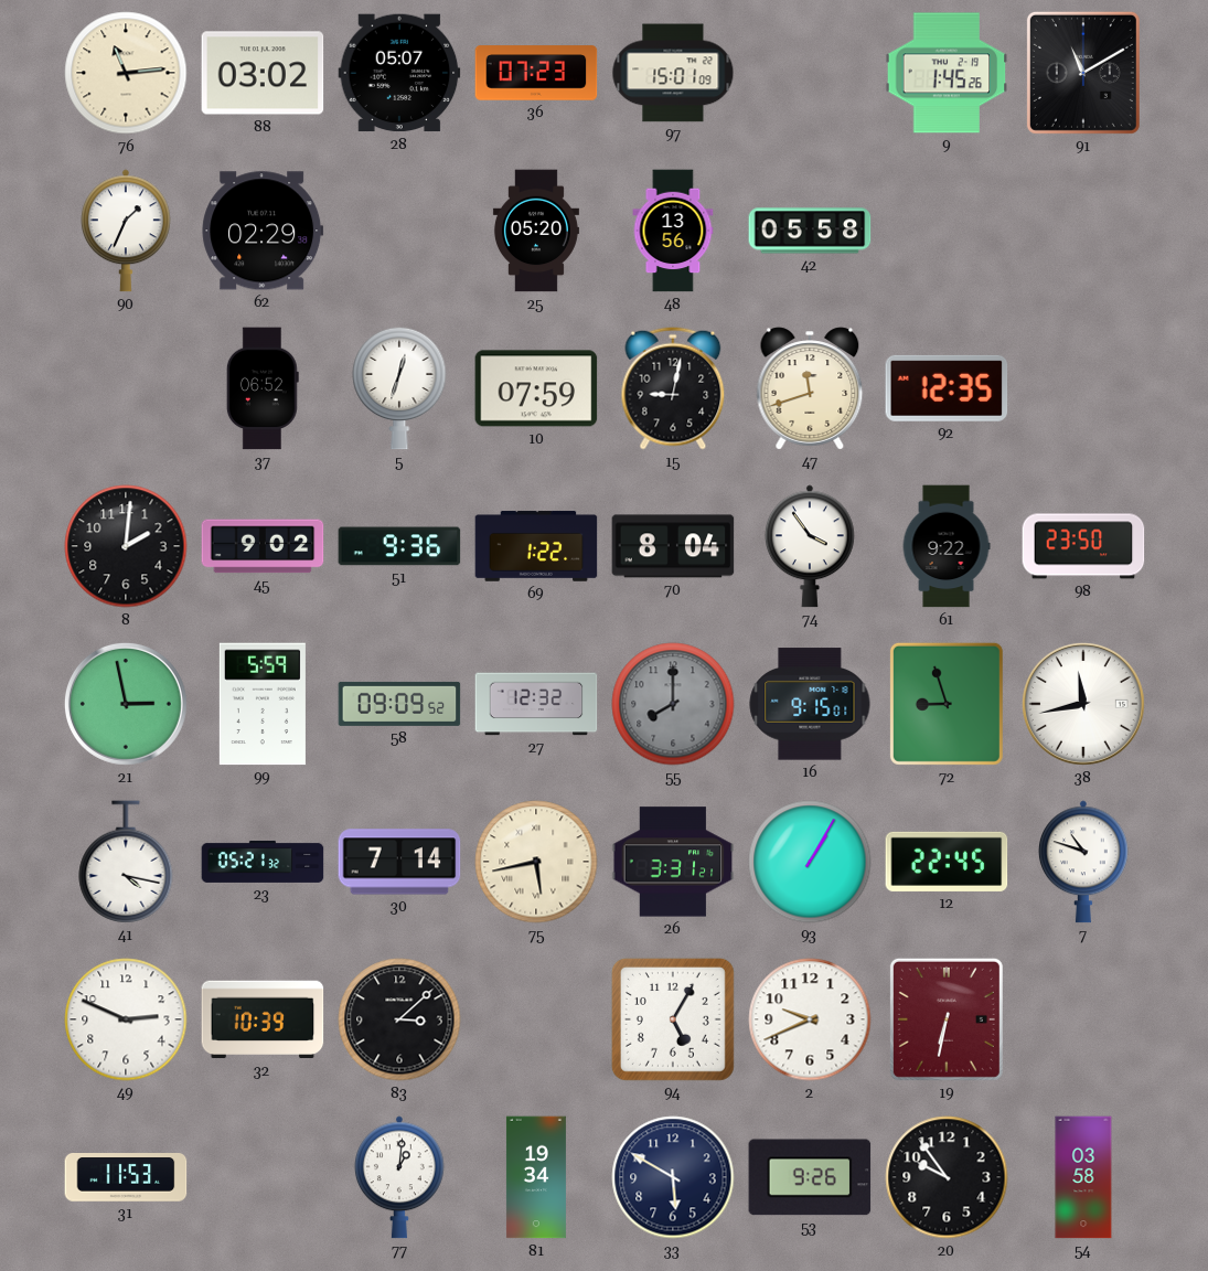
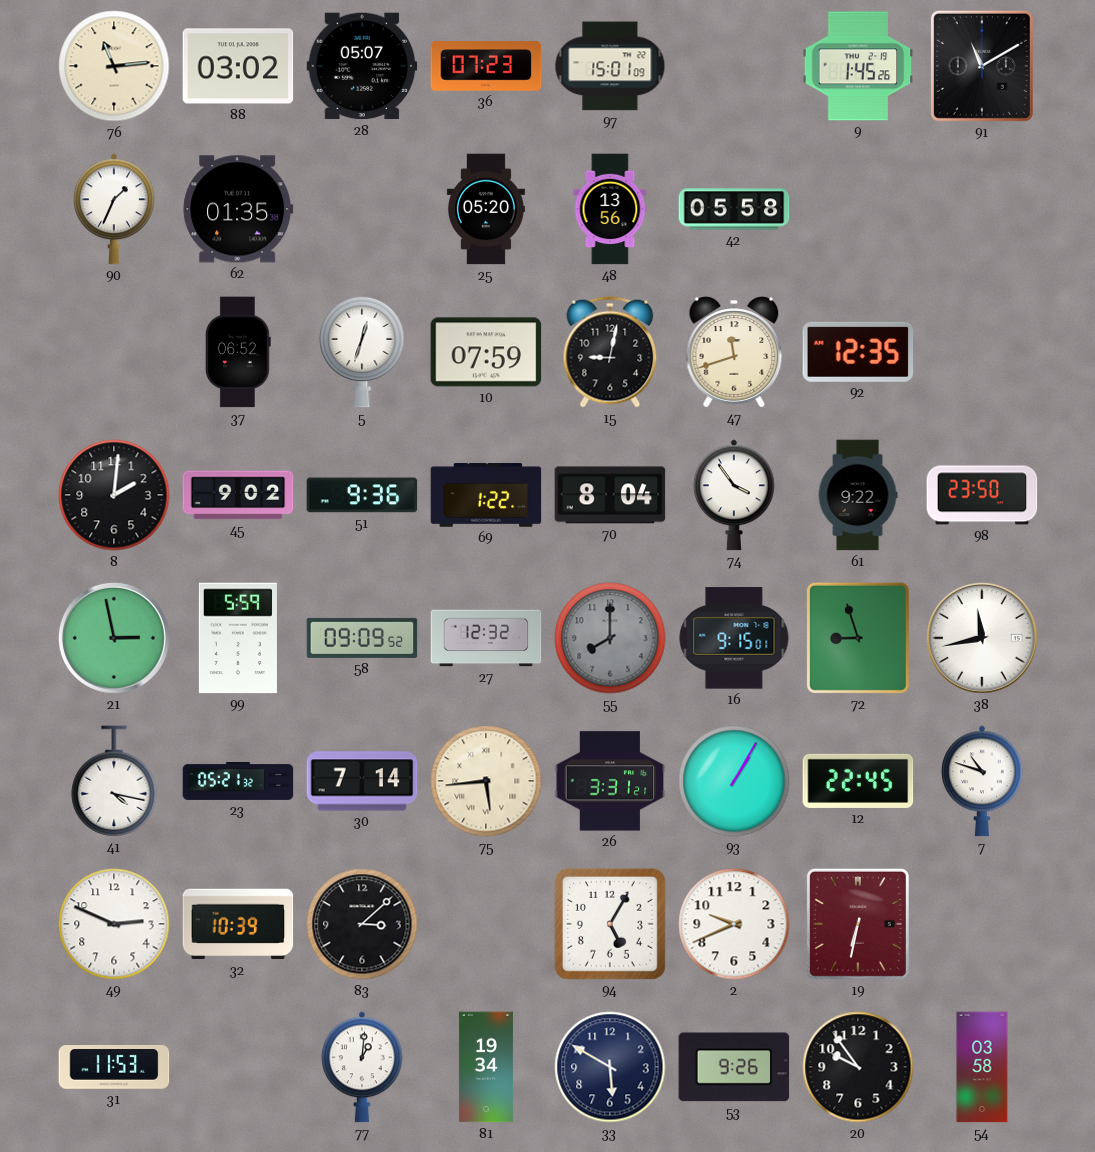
62: 02:29 -> 01:35
75: 5:43 -> 5:44
